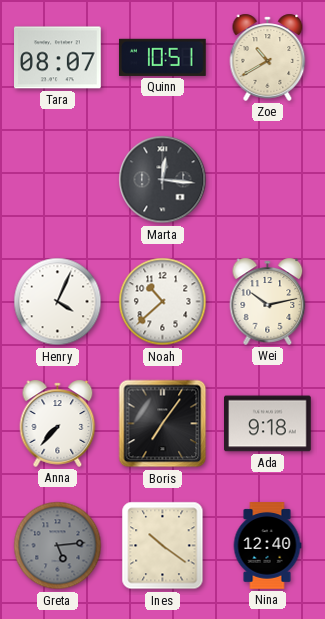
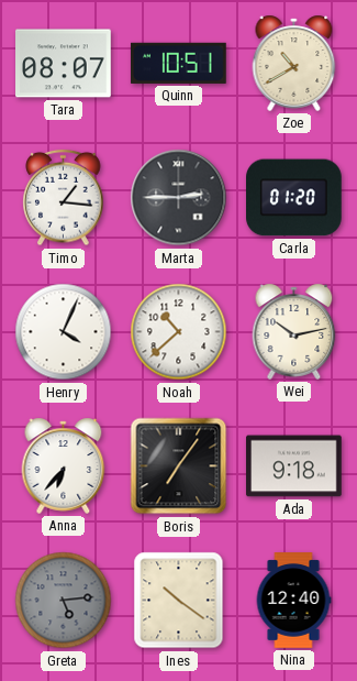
Timo: none -> 1:16
Marta: 12:16 -> 2:45
Carla: none -> 01:20
Anna: 7:37 -> 6:37
